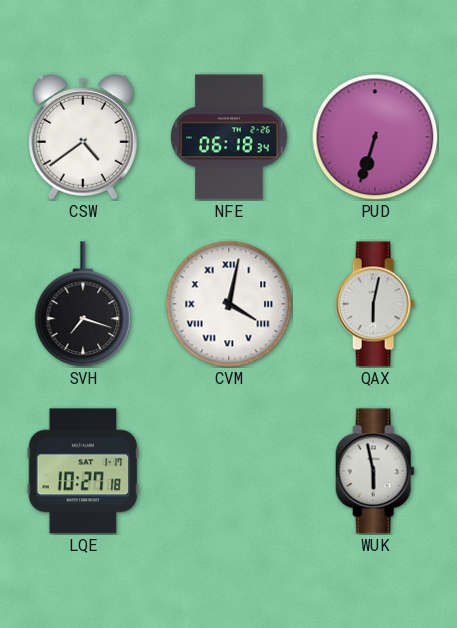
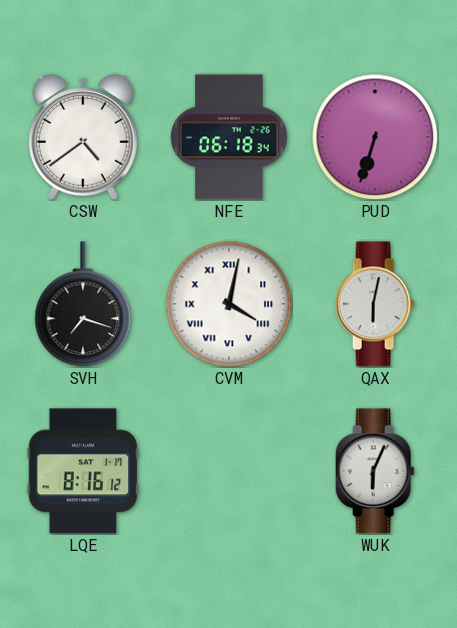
LQE: 10:27 -> 8:16
WUK: 5:58 -> 6:04
